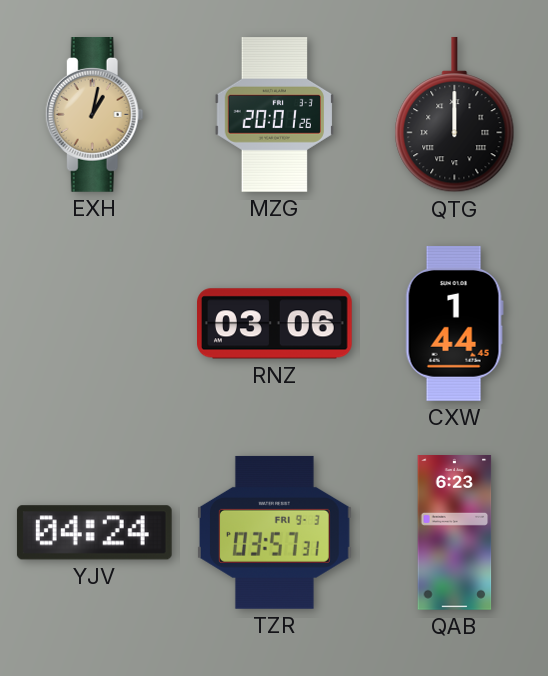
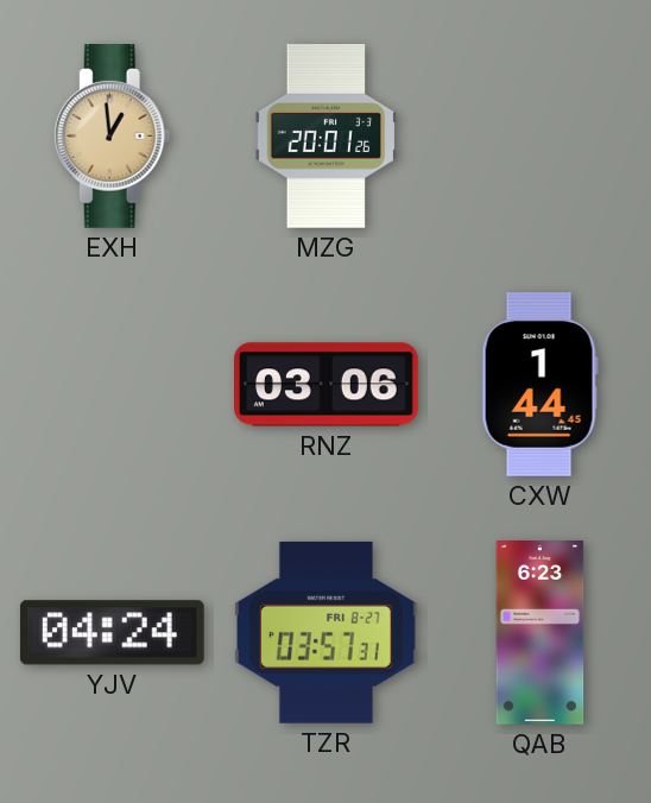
EXH: 1:02 -> 12:59
QTG: 12:00 -> none
TZR date: FRI 9-3 -> FRI 8-27
